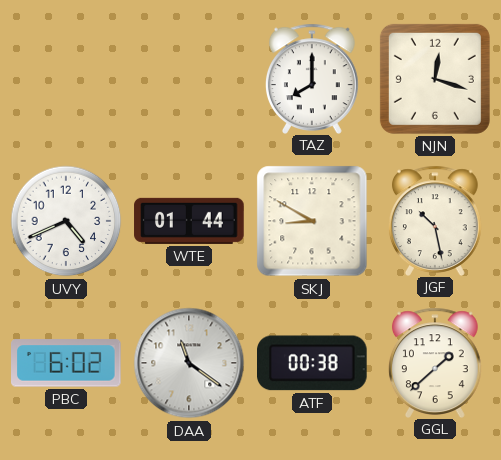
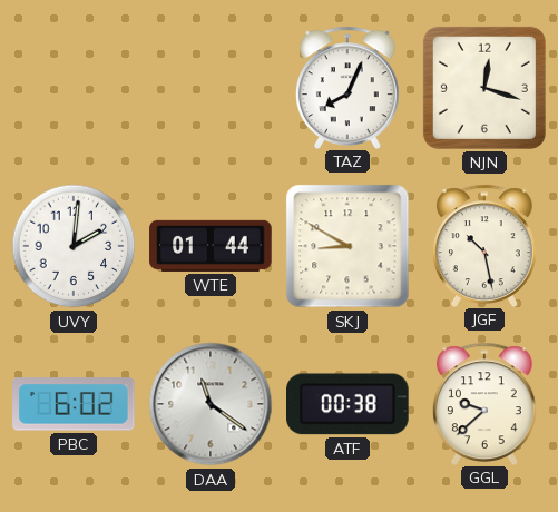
TAZ: 8:00 -> 8:04
UVY: 4:41 -> 2:01
GGL: 1:38 -> 9:38
